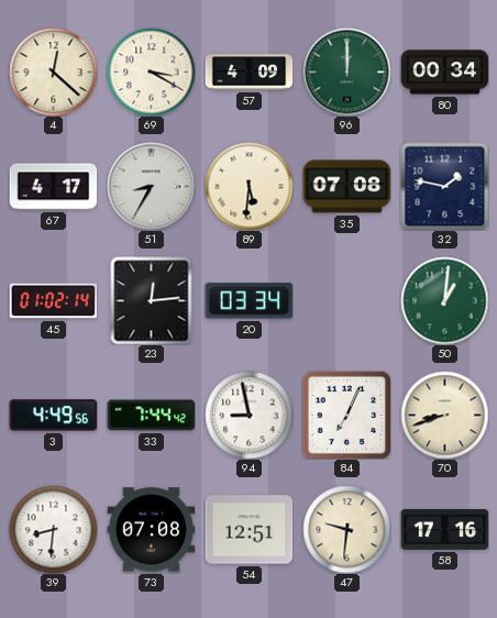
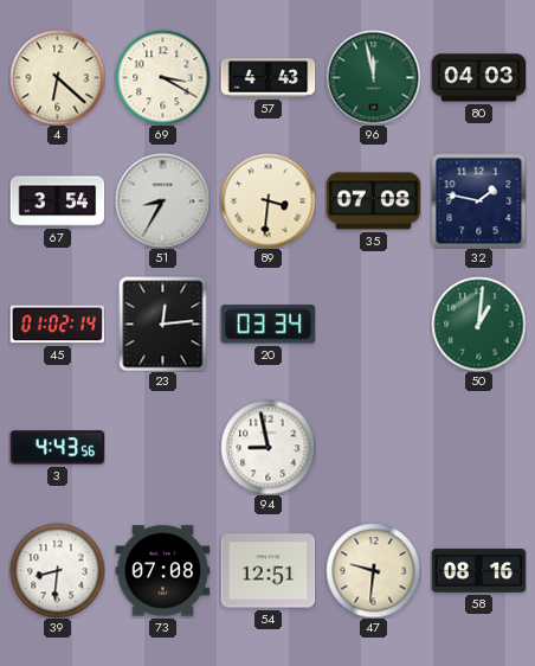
4: 12:22 -> 6:22
57: 4:09 -> 4:43
96: 12:00 -> 11:58
80: 00:34 -> 04:03
67: 4:17 -> 3:54
89: 5:31 -> 3:31
3: 4:49 -> 4:43
33: 7:44 -> none
84: 7:04 -> none
70: 8:42 -> none
58: 17:16 -> 08:16
